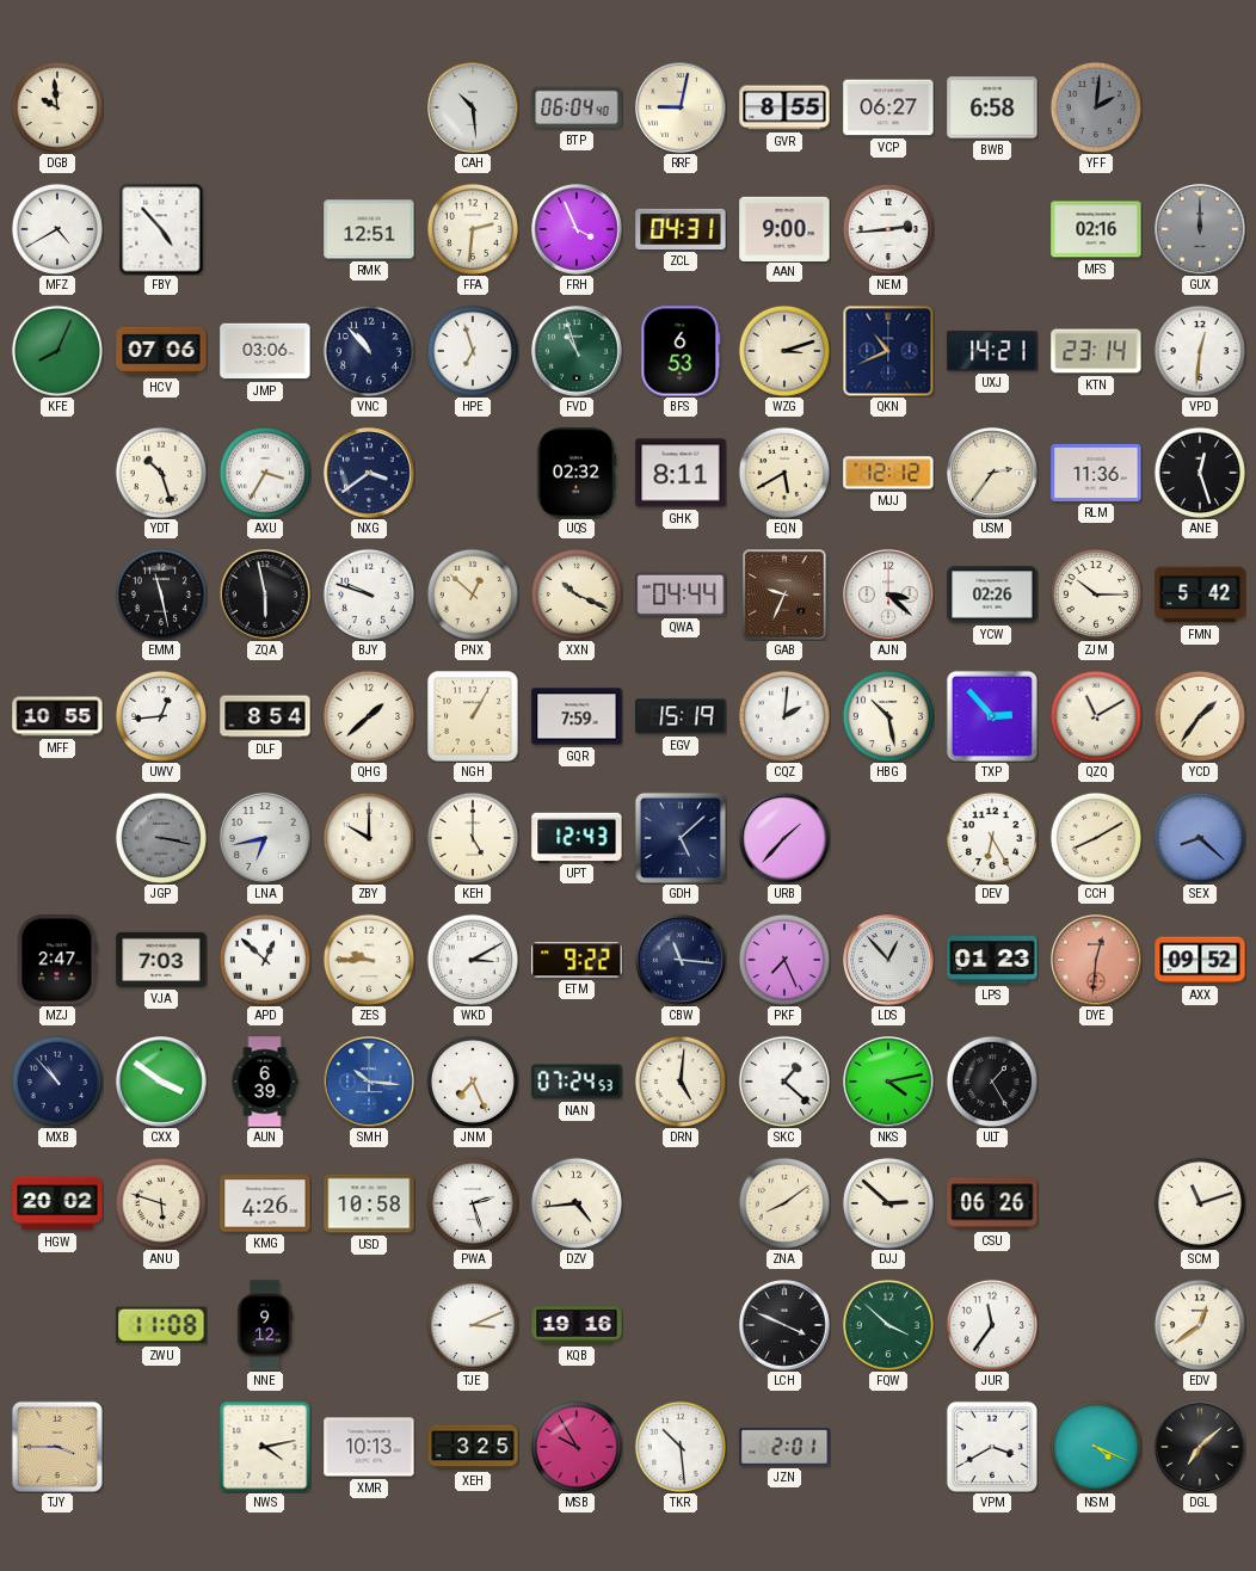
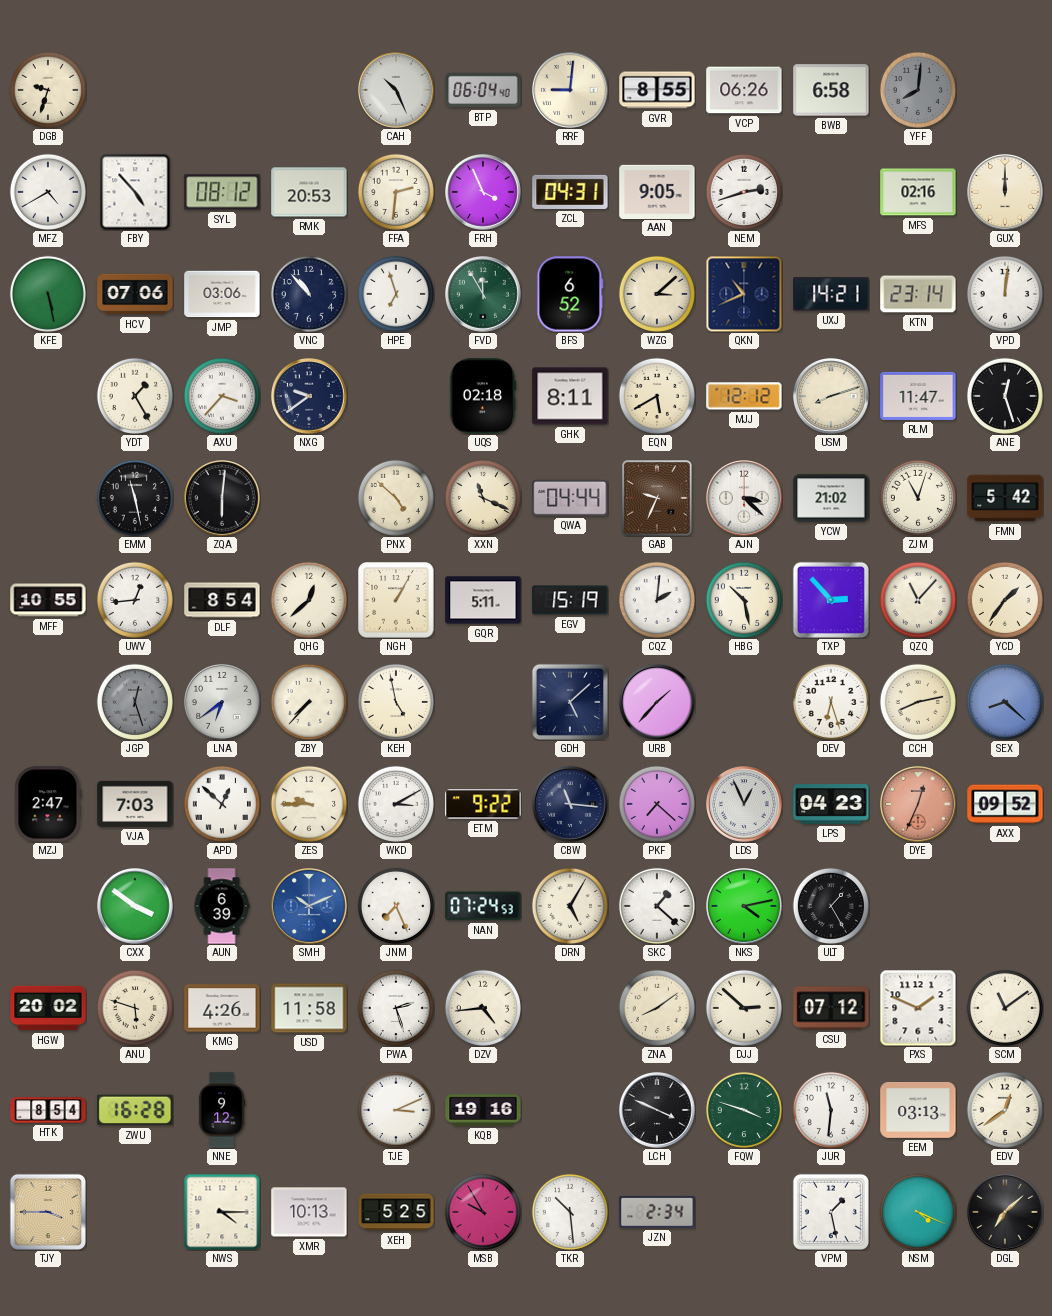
DGB: 9:59 -> 9:33
CAH: 10:29 -> 10:26
RRF: 9:02 -> 9:01
VCP: 06:27 -> 06:26
YFF: 2:01 -> 8:01
SYL: none -> 08:12
RMK: 12:51 -> 20:53
AAN: 9:00 -> 9:05
NEM: 2:44 -> 2:42
GUX dial: grey -> cream
KFE: 8:04 -> 5:28
FVD: 10:57 -> 11:55
BFS: 6:53 -> 6:52
WZG: 3:12 -> 3:08
VPD: 12:31 -> 12:01
YDT: 10:27 -> 1:25
AXU: 3:35 -> 3:37
NXG: 3:39 -> 9:39
UQS: 02:32 -> 02:18
USM: 2:36 -> 8:12
RLM: 11:36 -> 11:47
ZQA: 5:58 -> 6:01
BJY: 9:48 -> none
PNX: 12:52 -> 4:52
XXN: 10:19 -> 11:19
YCW: 02:26 -> 21:02
ZJM: 10:15 -> 11:03
QHG: 1:38 -> 12:38
GQR: 7:59 -> 5:11
QZQ: 11:10 -> 11:07
JGP: 3:17 -> 12:27
LNA: 6:43 -> 6:39
ZBY: 10:00 -> 7:37
KEH: 5:00 -> 4:58
UPT: 12:43 -> none
DEV: 6:25 -> 6:27
CCH: 8:10 -> 8:13
PKF: 7:26 -> 7:22
LDS: 12:53 -> 12:56
LPS: 01:23 -> 04:23
DYE: 12:31 -> 12:34
MXB: 10:53 -> none
SMH: 10:16 -> 10:11
DRN: 5:01 -> 5:05
USD: 10:58 -> 11:58
CSU: 06:26 -> 07:12
PXS: none -> 1:49
SCM: 11:12 -> 11:09
HTK: none -> 8:54
ZWU: 11:08 -> 16:28
FQW: 3:52 -> 3:48
JUR: 11:36 -> 11:31
EEM: none -> 03:13
NWS: 4:13 -> 4:15
XEH: 3:25 -> 5:25
JZN: 2:01 -> 2:34
VPM: 3:40 -> 1:28
